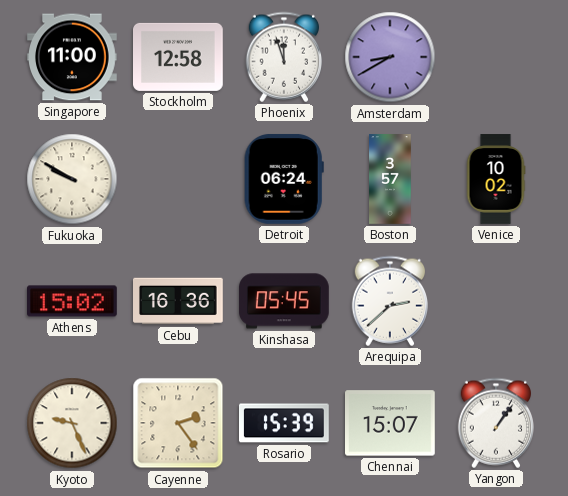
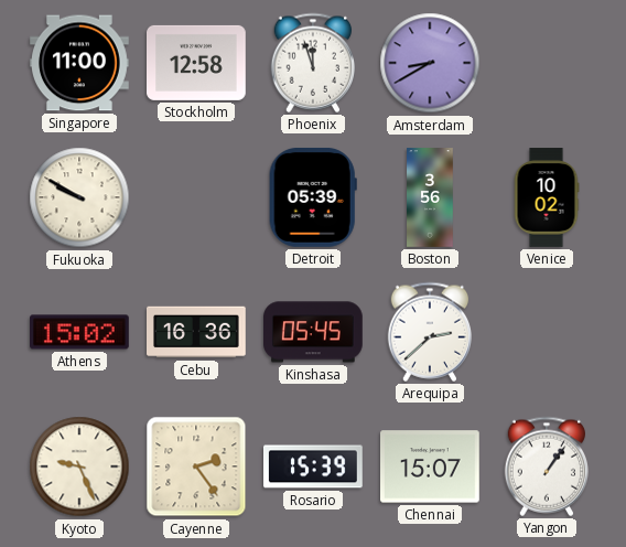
Detroit: 06:24 -> 05:39
Boston: 3:57 -> 3:56
